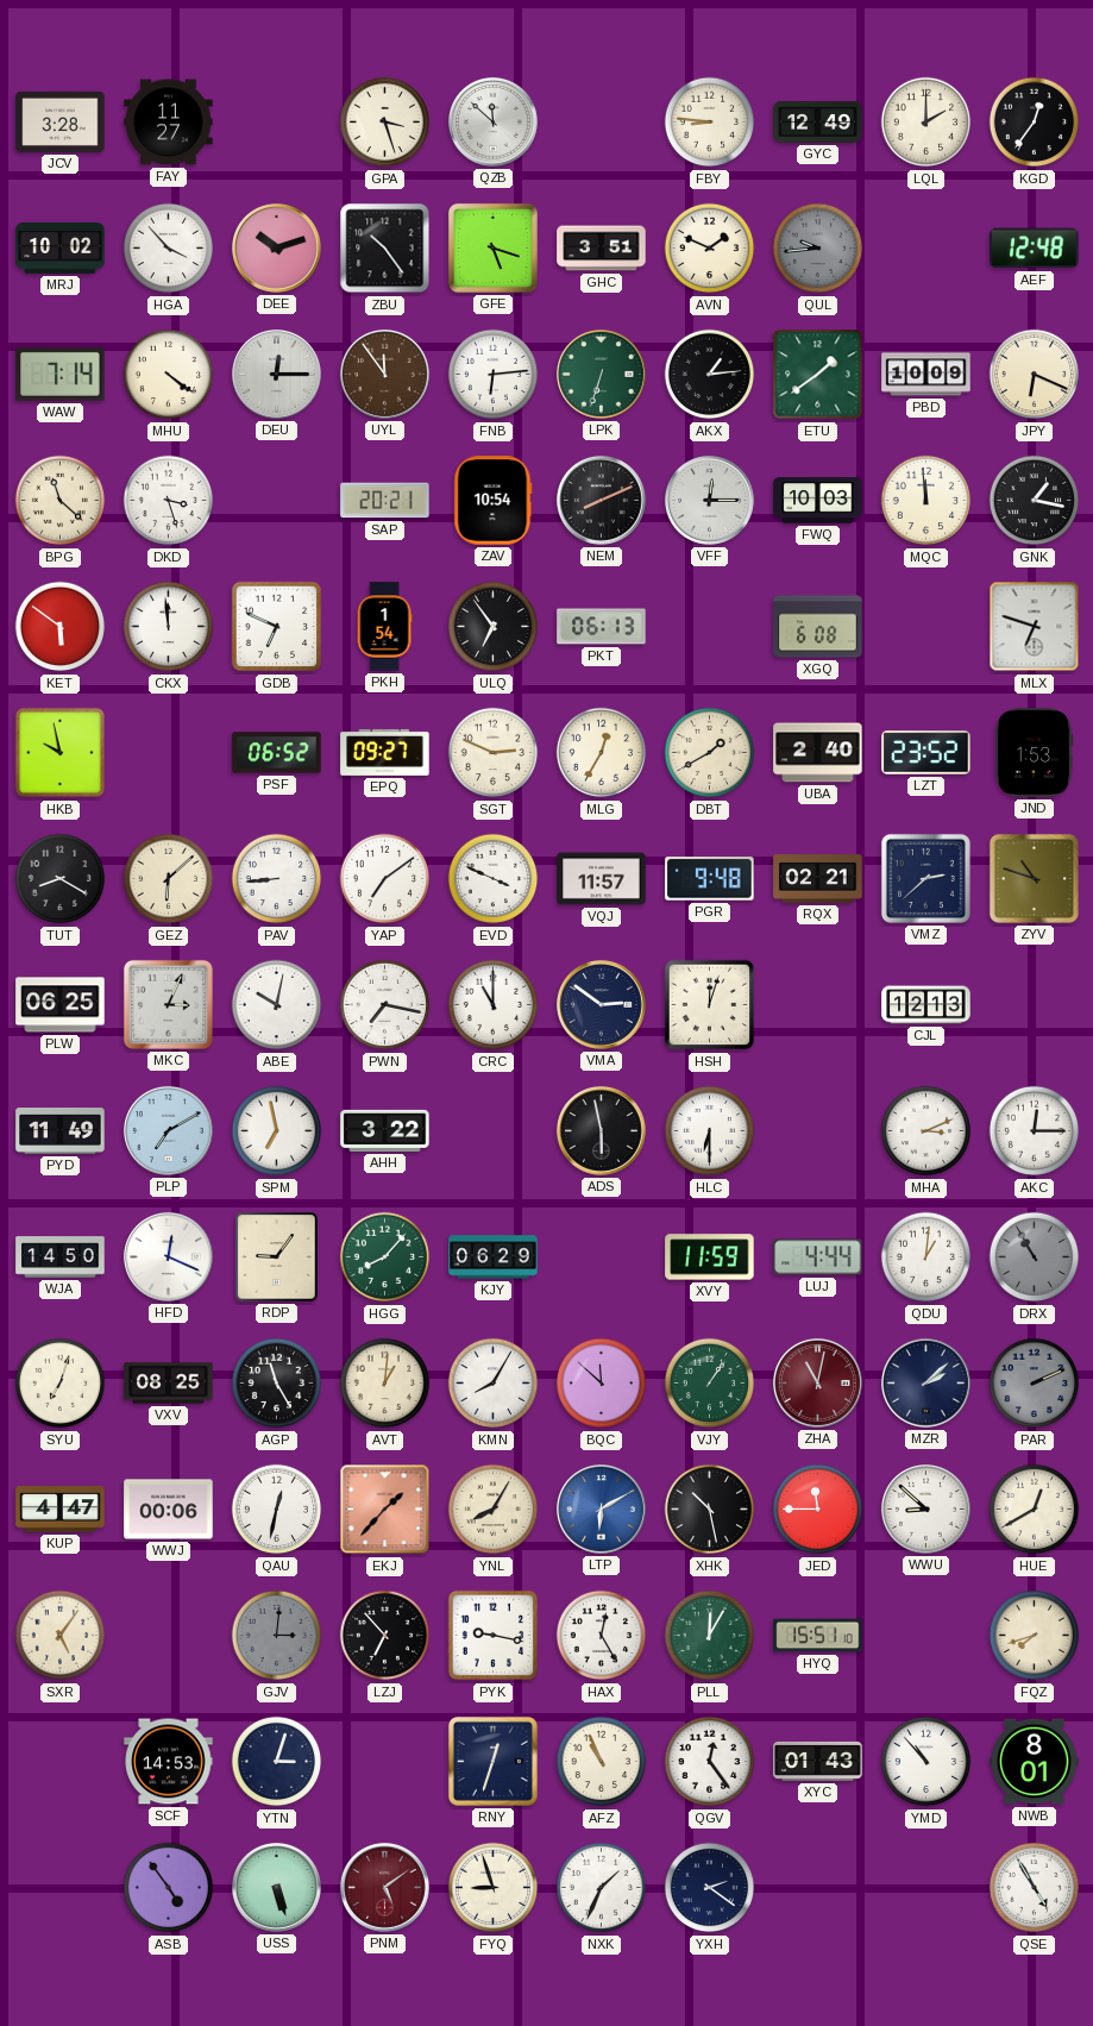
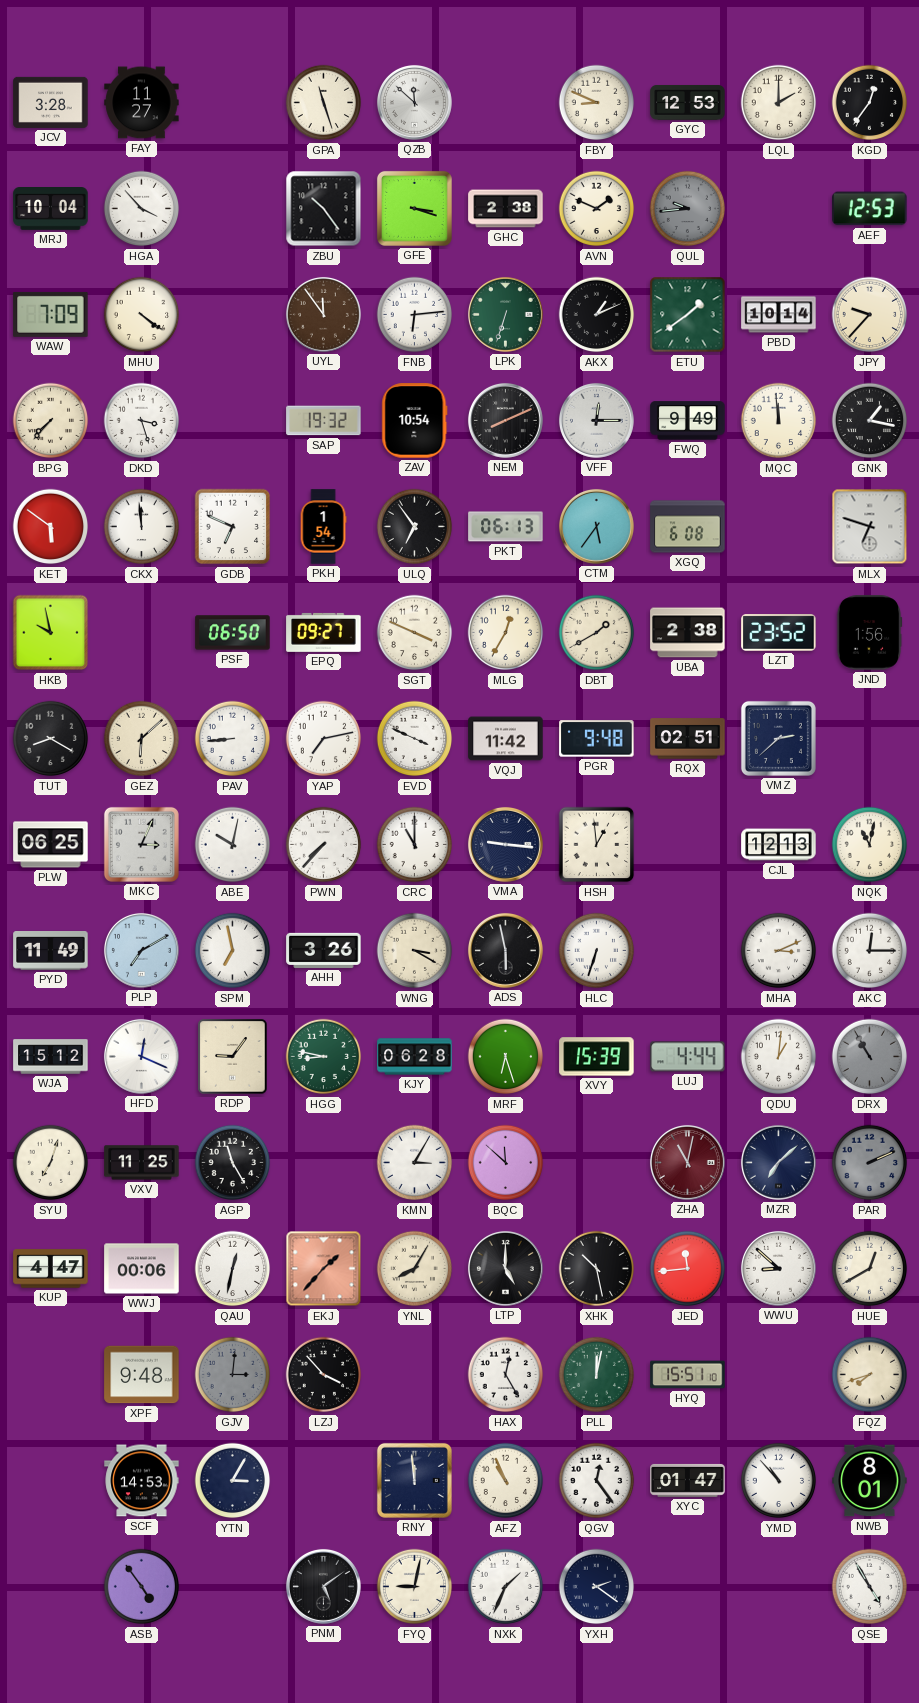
GPA: 3:27 -> 11:27
FBY: 8:46 -> 8:49
GYC: 12:49 -> 12:53
MRJ: 10:02 -> 10:04
DEE: 10:12 -> none
GFE: 5:18 -> 3:18
GHC: 3:51 -> 2:38
AEF: 12:48 -> 12:53
WAW: 7:14 -> 7:09
DEU: 12:15 -> none
AKX: 1:14 -> 1:11
PBD: 10:09 -> 10:14
JPY: 6:19 -> 9:37
BPG: 11:22 -> 7:37
SAP: 20:21 -> 19:32
FWQ: 10:03 -> 9:49
CTM: none -> 5:36
PSF: 06:52 -> 06:50
SGT: 2:49 -> 3:49
UBA: 2:40 -> 2:38
JND: 1:53 -> 1:56
YAP: 7:09 -> 7:13
VQJ: 11:57 -> 11:42
RQX: 02:21 -> 02:51
ZYV: 10:48 -> none
PWN: 7:17 -> 7:37
VMA: 2:51 -> 9:16
HSH: 12:03 -> 12:59
NQK: none -> 11:02
AHH: 3:22 -> 3:26
WNG: none -> 3:20
HLC: 6:30 -> 6:33
WJA: 14:50 -> 15:12
HGG: 8:07 -> 8:47
KJY: 06:29 -> 06:28
MRF: none -> 6:27
XVY: 11:59 -> 15:39
VXV: 08:25 -> 11:25
AVT: 1:01 -> none
KMN: 8:05 -> 3:05
VJY: 1:06 -> none
MZR: 2:08 -> 7:08
LTP: 6:10 -> 5:00
LTP dial: blue -> black
JED: 11:45 -> 11:44
SXR: 5:06 -> none
XPF: none -> 9:48
LZJ: 6:53 -> 3:53
PYK: 9:17 -> none
PLL: 12:05 -> 12:02
YTN: 3:03 -> 3:05
RNY: 12:33 -> 11:59
XYC: 01:43 -> 01:47
USS: 5:27 -> none
PNM dial: burgundy -> black
FYQ: 8:57 -> 9:02
